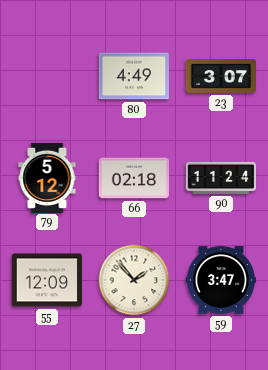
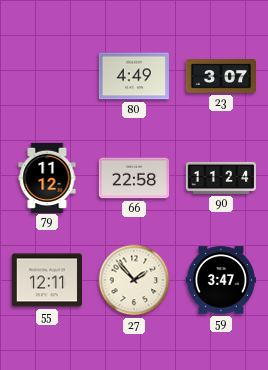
79: 5:12 -> 11:12
66: 02:18 -> 22:58
55: 12:09 -> 12:11
